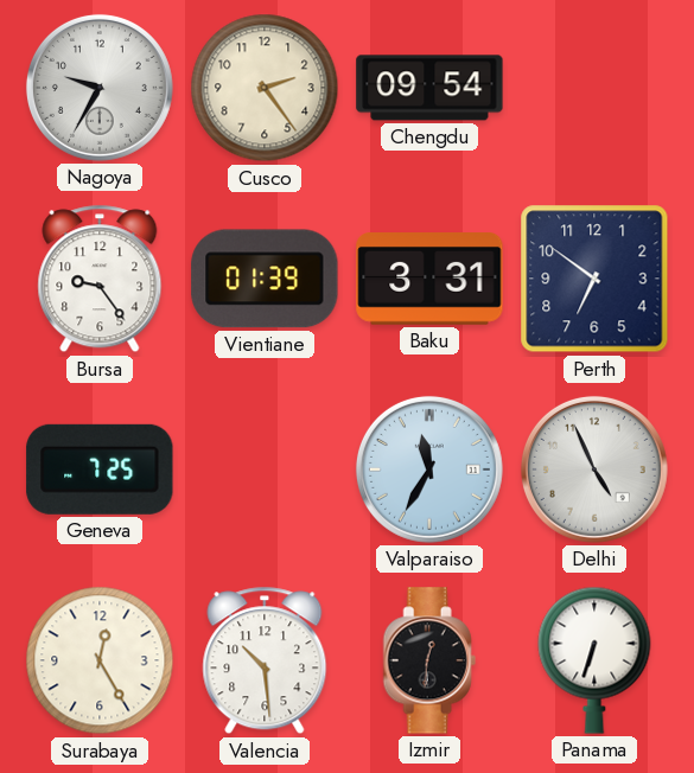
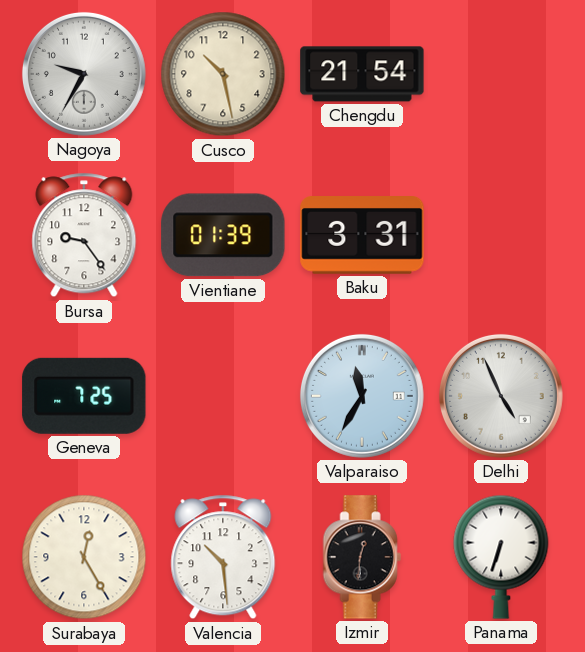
Cusco: 2:24 -> 10:28
Chengdu: 09:54 -> 21:54
Perth: 6:51 -> none
